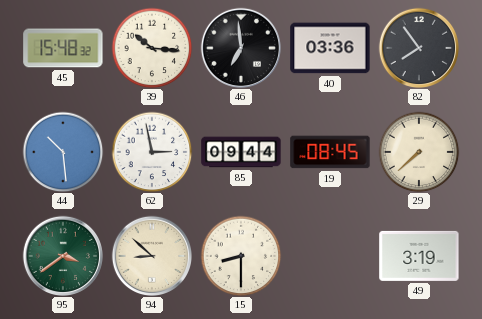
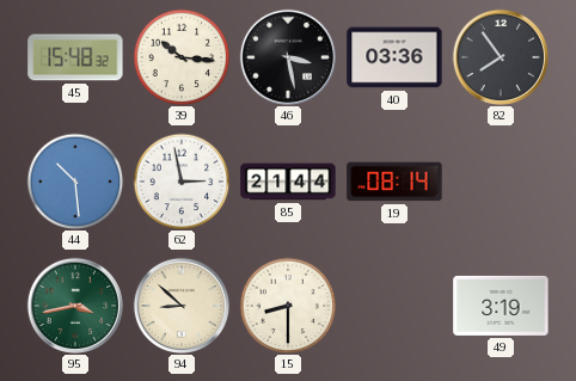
46: 6:59 -> 3:28
85: 09:44 -> 21:44
19: 08:45 -> 08:14
29: 7:38 -> none
95: 3:39 -> 3:43
